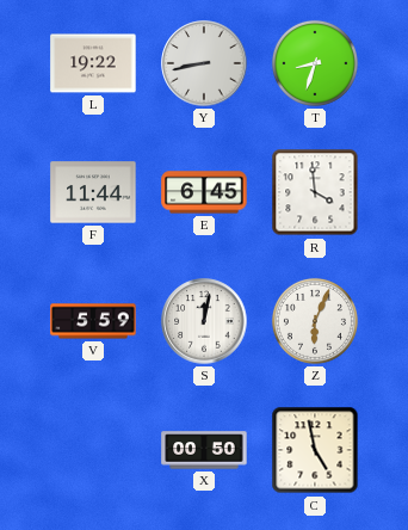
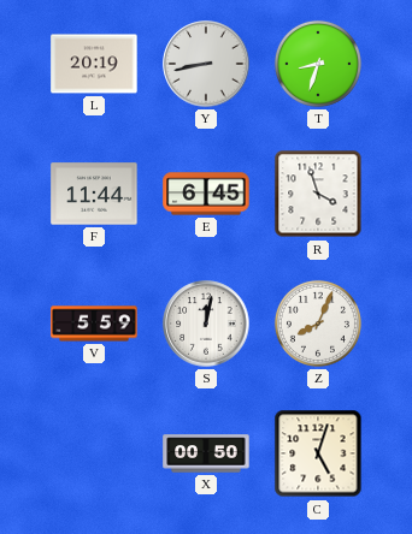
L: 19:22 -> 20:19
R: 3:59 -> 3:57
Z: 6:04 -> 8:04
C: 4:58 -> 5:03
